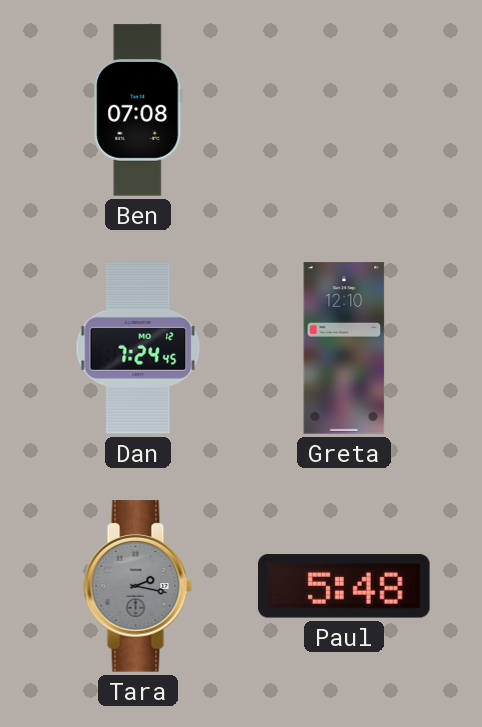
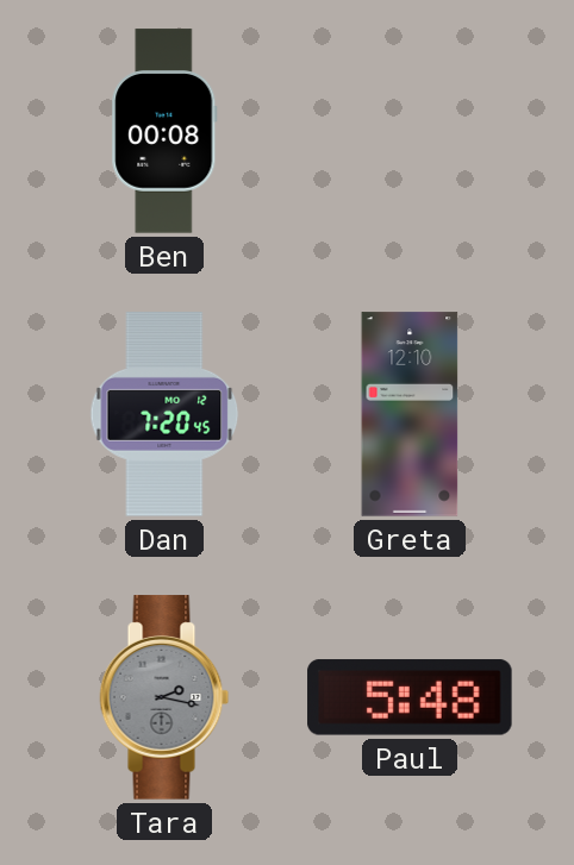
Ben: 07:08 -> 00:08
Dan: 7:24 -> 7:20
